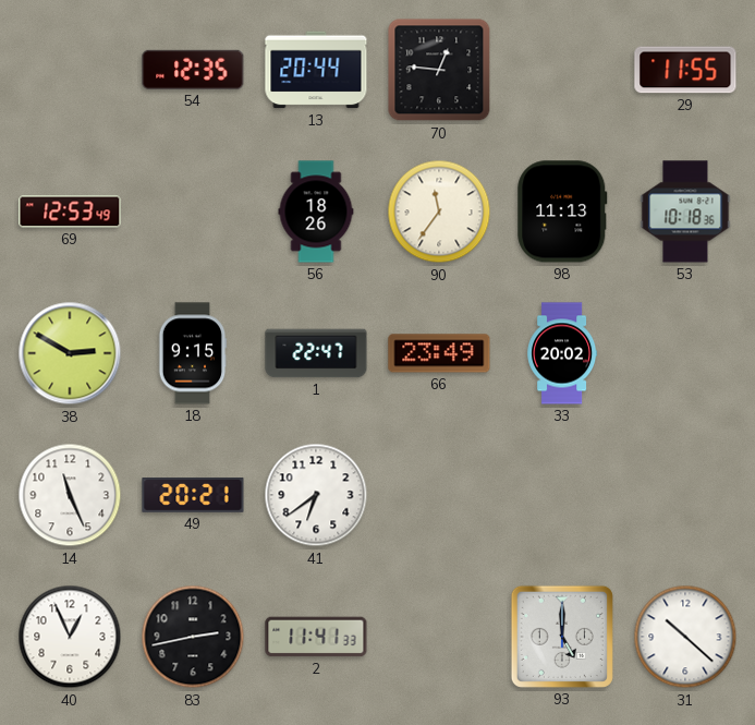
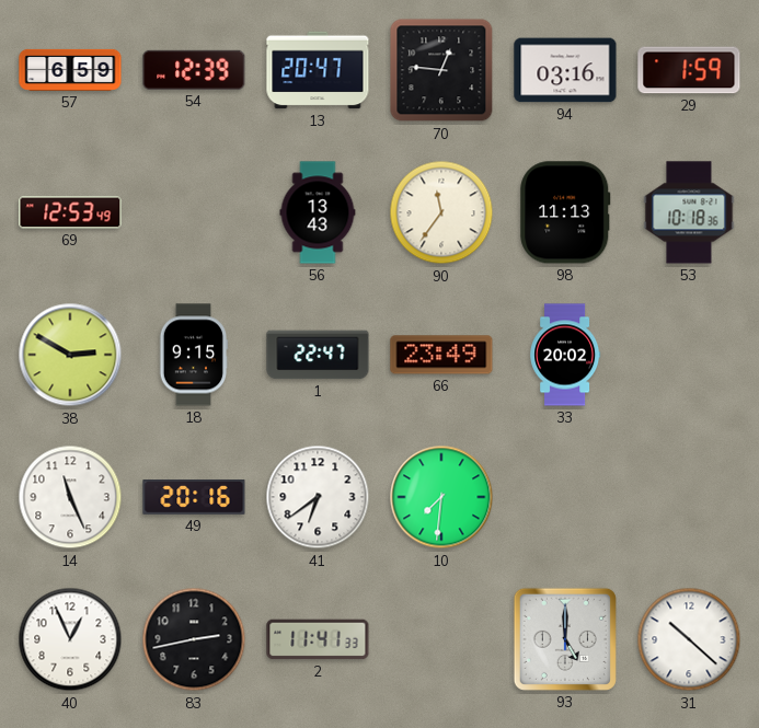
57: none -> 6:59
54: 12:35 -> 12:39
13: 20:44 -> 20:47
94: none -> 03:16
29: 11:55 -> 1:59
56: 18:26 -> 13:43
49: 20:21 -> 20:16
10: none -> 7:31
